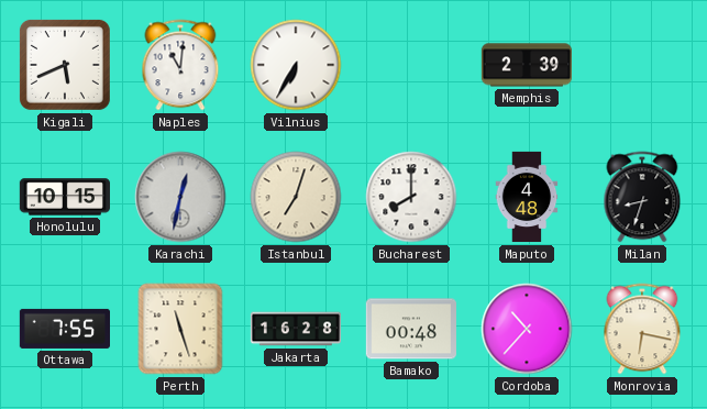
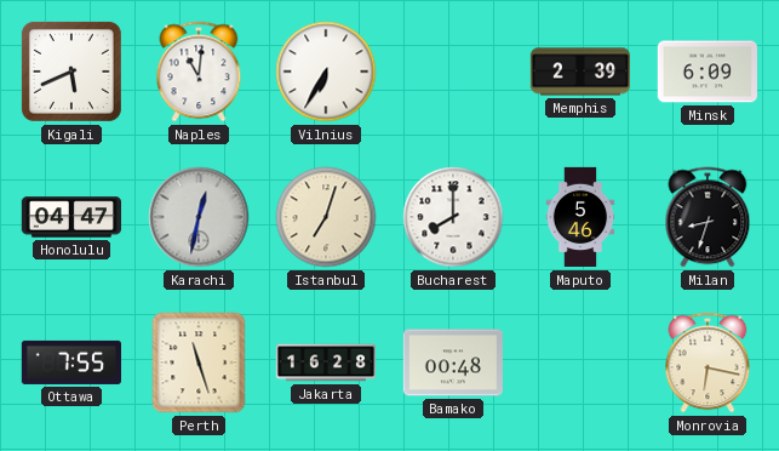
Minsk: none -> 6:09
Honolulu: 10:15 -> 04:47
Maputo: 4:48 -> 5:46
Cordoba: 10:37 -> none
